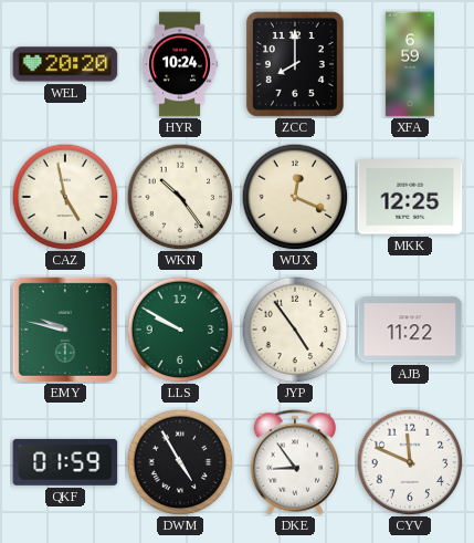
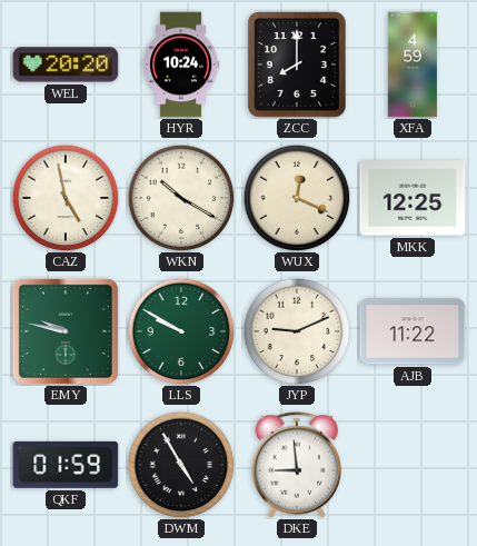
XFA: 6:59 -> 4:59
WKN: 10:24 -> 10:20
JYP: 4:54 -> 9:11
DKE: 8:54 -> 8:59
CYV: 11:49 -> none
